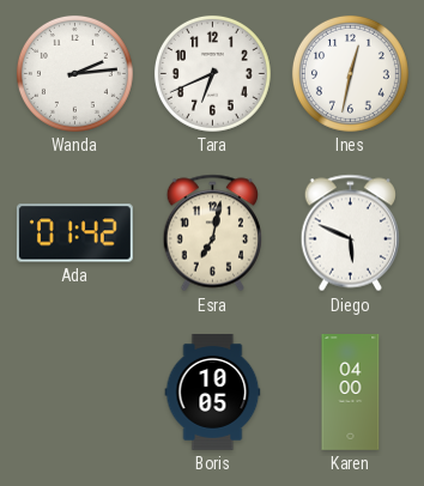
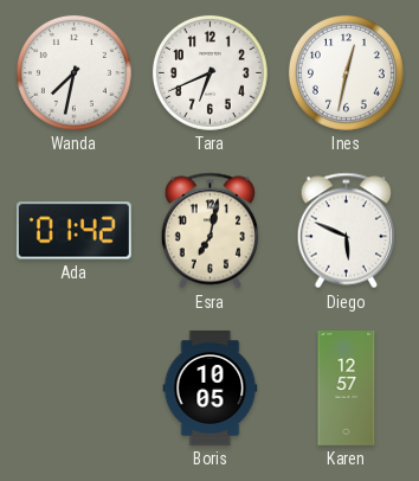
Wanda: 2:14 -> 7:32
Karen: 04:00 -> 12:57
